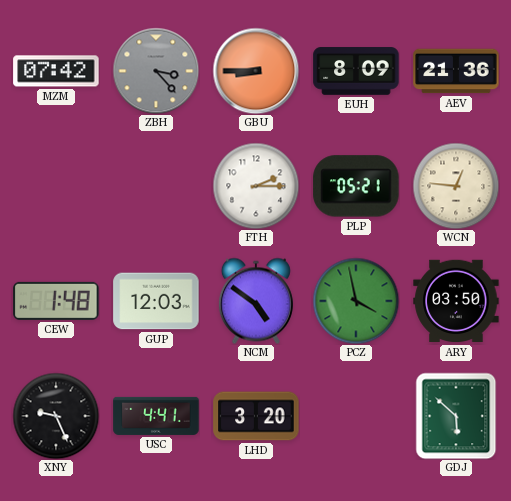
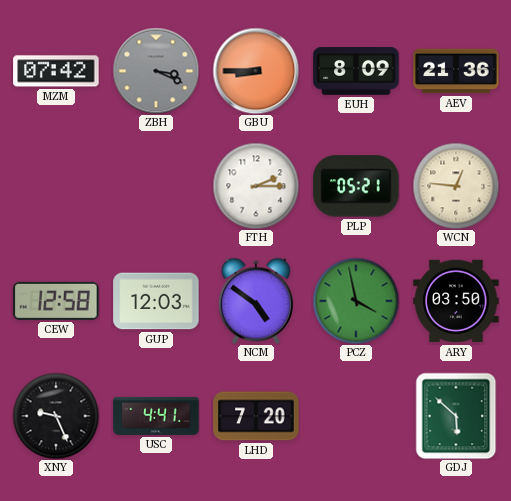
ZBH: 3:23 -> 3:19
CEW: 1:48 -> 12:58
LHD: 3:20 -> 7:20
